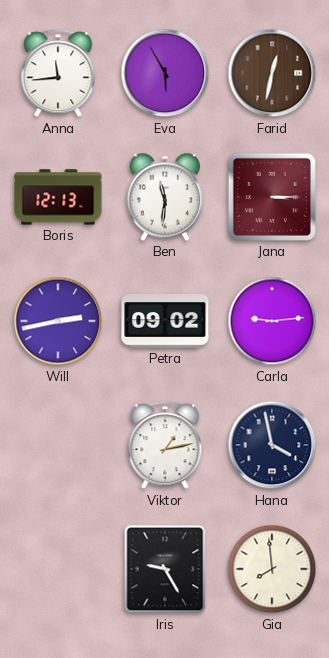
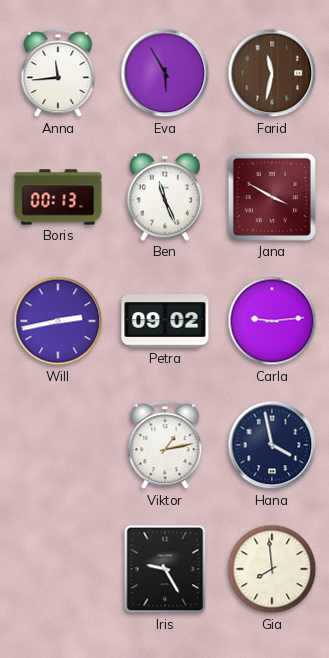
Farid: 12:32 -> 11:32
Boris: 12:13 -> 00:13
Ben: 11:31 -> 11:26
Jana: 3:15 -> 3:50
